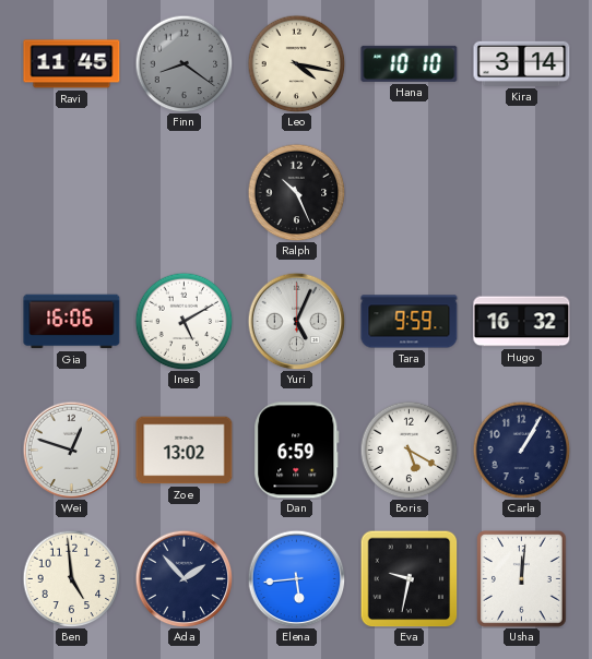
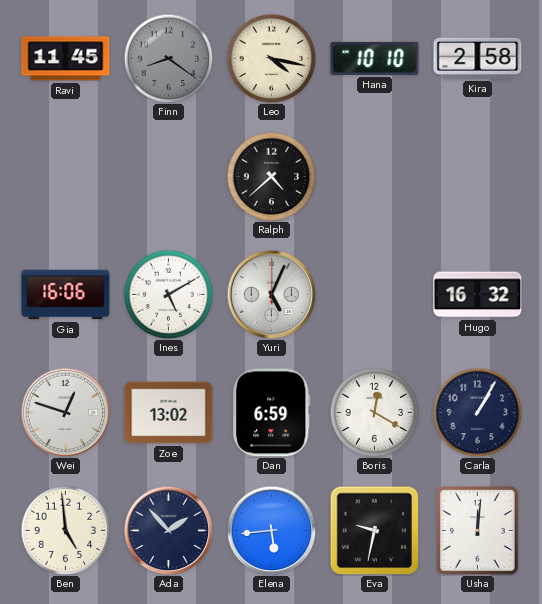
Kira: 3:14 -> 2:58
Ralph: 10:26 -> 4:38
Tara: 9:59 -> none
Boris: 5:20 -> 12:20
